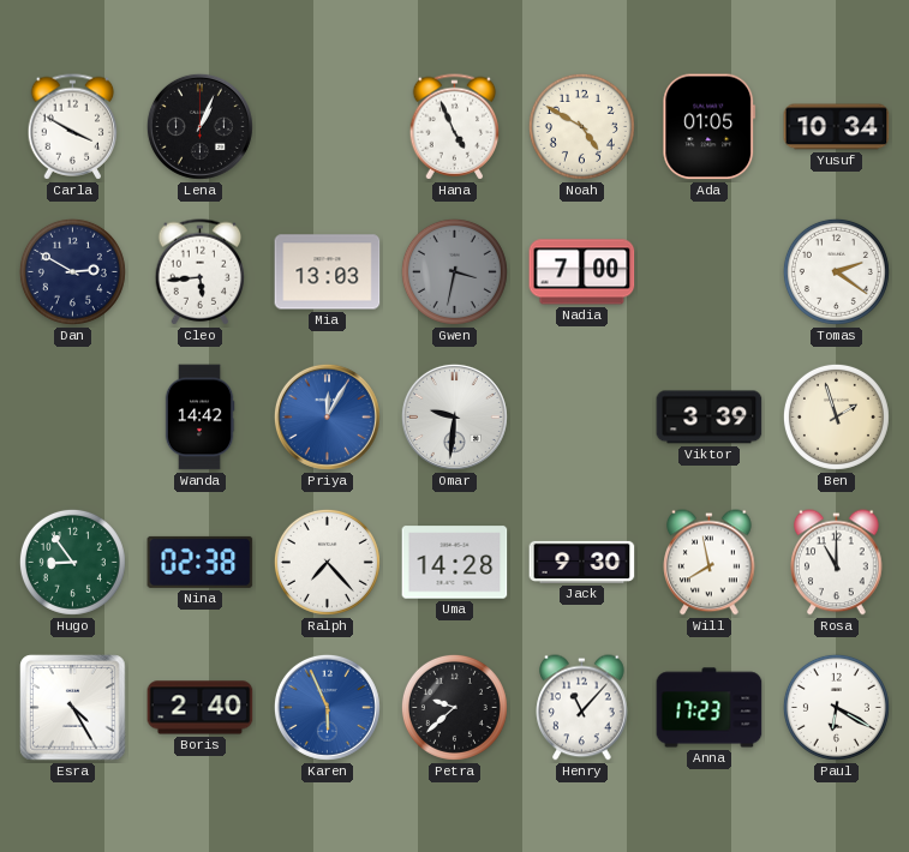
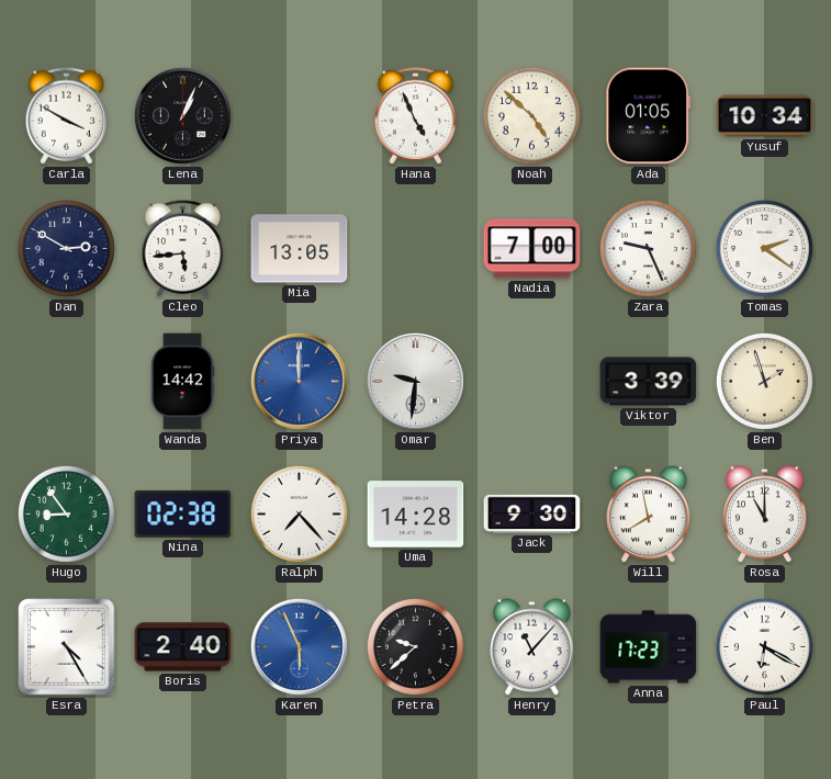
Noah: 4:50 -> 4:52
Mia: 13:03 -> 13:05
Gwen: 3:32 -> none
Zara: none -> 9:26
Priya: 12:05 -> 12:00
